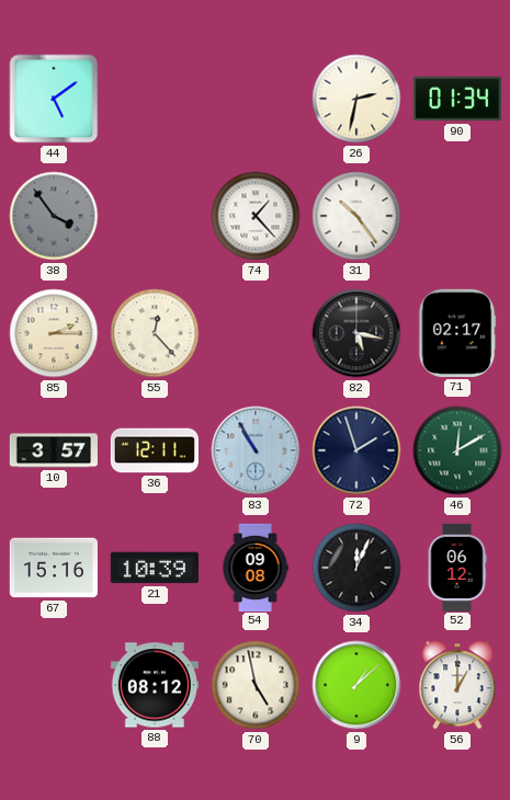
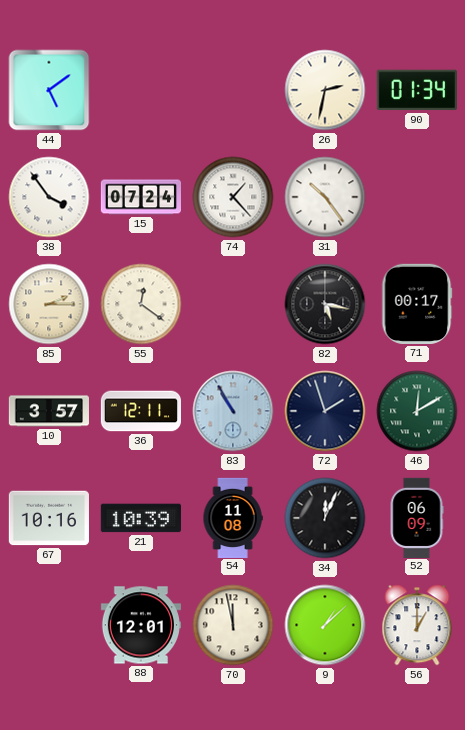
38 dial: grey -> white
15: none -> 07:24
55: 12:23 -> 12:21
71: 02:17 -> 00:17
67: 15:16 -> 10:16
54: 09:08 -> 11:08
52: 06:12 -> 06:09
88: 08:12 -> 12:01
70: 4:58 -> 11:58
